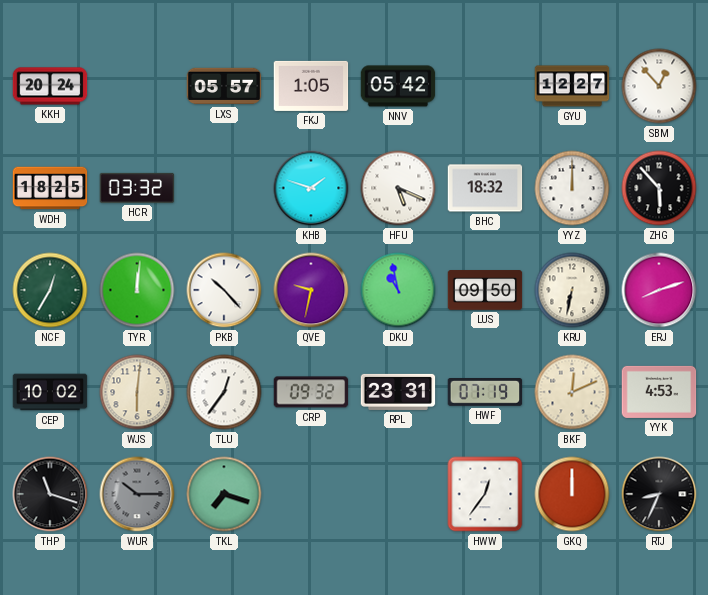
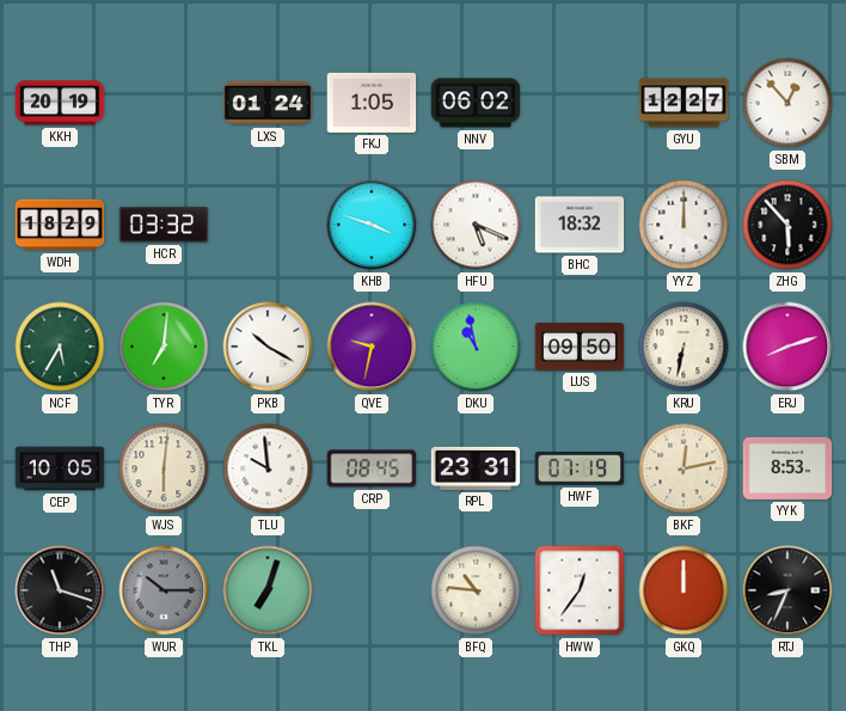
KKH: 20:24 -> 20:19
LXS: 05:57 -> 01:24
NNV: 05:42 -> 06:02
WDH: 18:25 -> 18:29
KHB: 1:48 -> 3:48
NCF: 12:35 -> 5:35
TYR: 12:01 -> 7:01
PKB: 10:23 -> 10:20
CEP: 10:02 -> 10:05
TLU: 12:36 -> 9:59
CRP: 09:32 -> 08:45
BKF: 12:11 -> 12:13
YYK: 4:53 -> 8:53
TKL: 7:18 -> 7:03
BFQ: none -> 10:46
